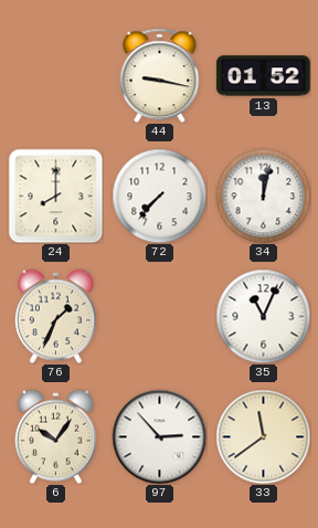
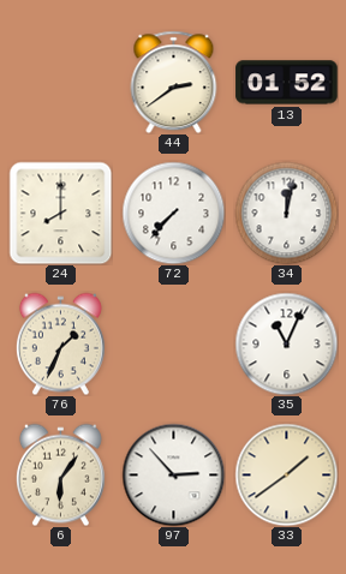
44: 9:17 -> 2:39
6: 10:06 -> 6:06
33: 11:39 -> 1:39
